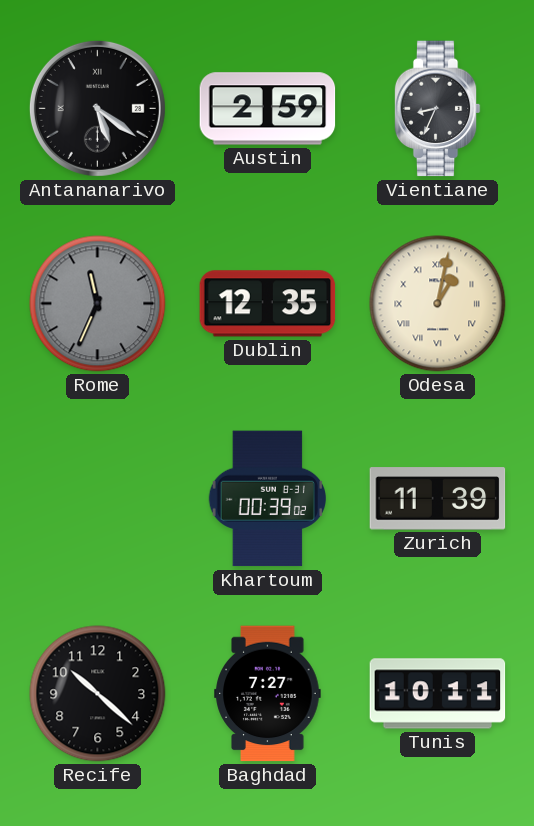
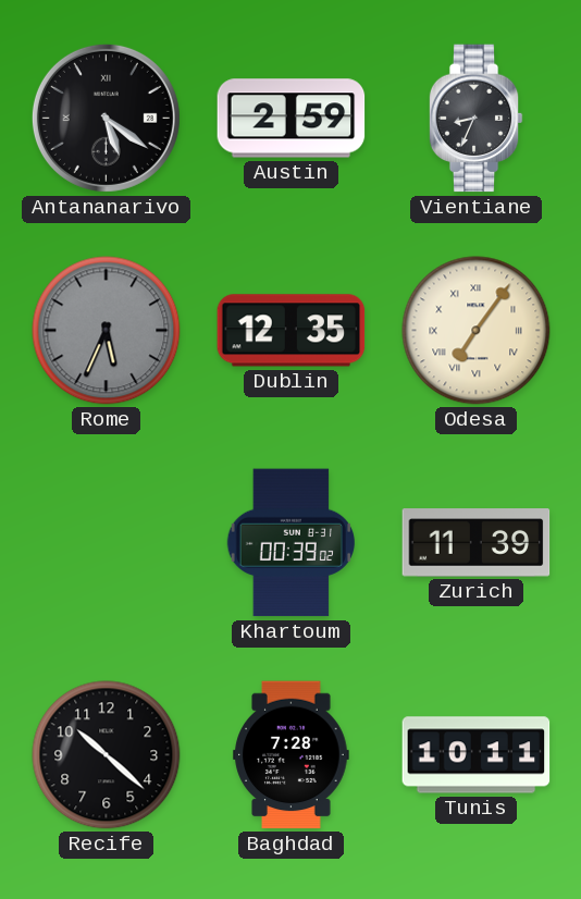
Rome: 11:34 -> 5:34
Odesa: 1:02 -> 7:06
Baghdad: 7:27 -> 7:28
